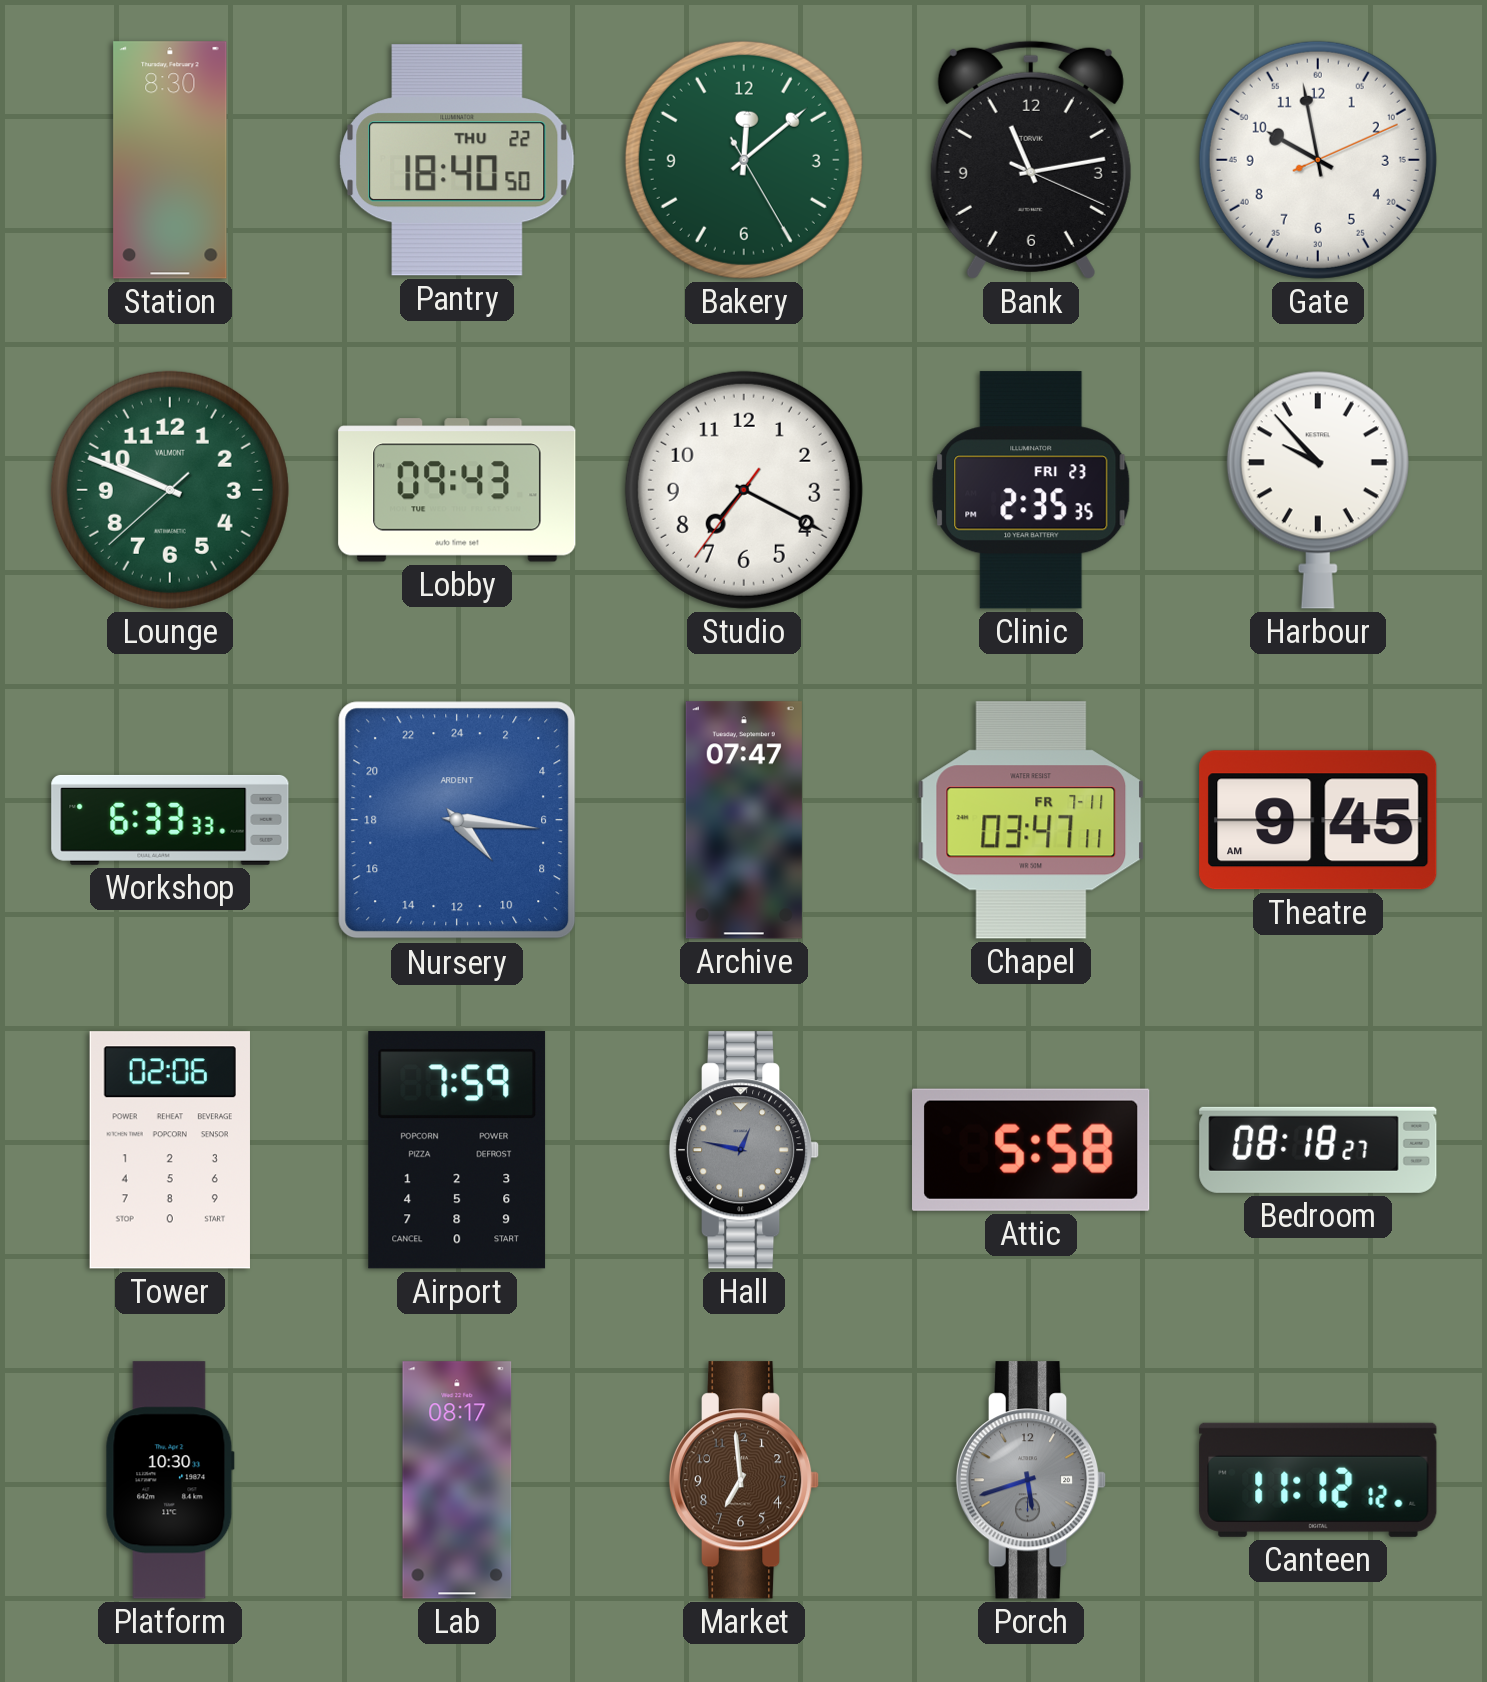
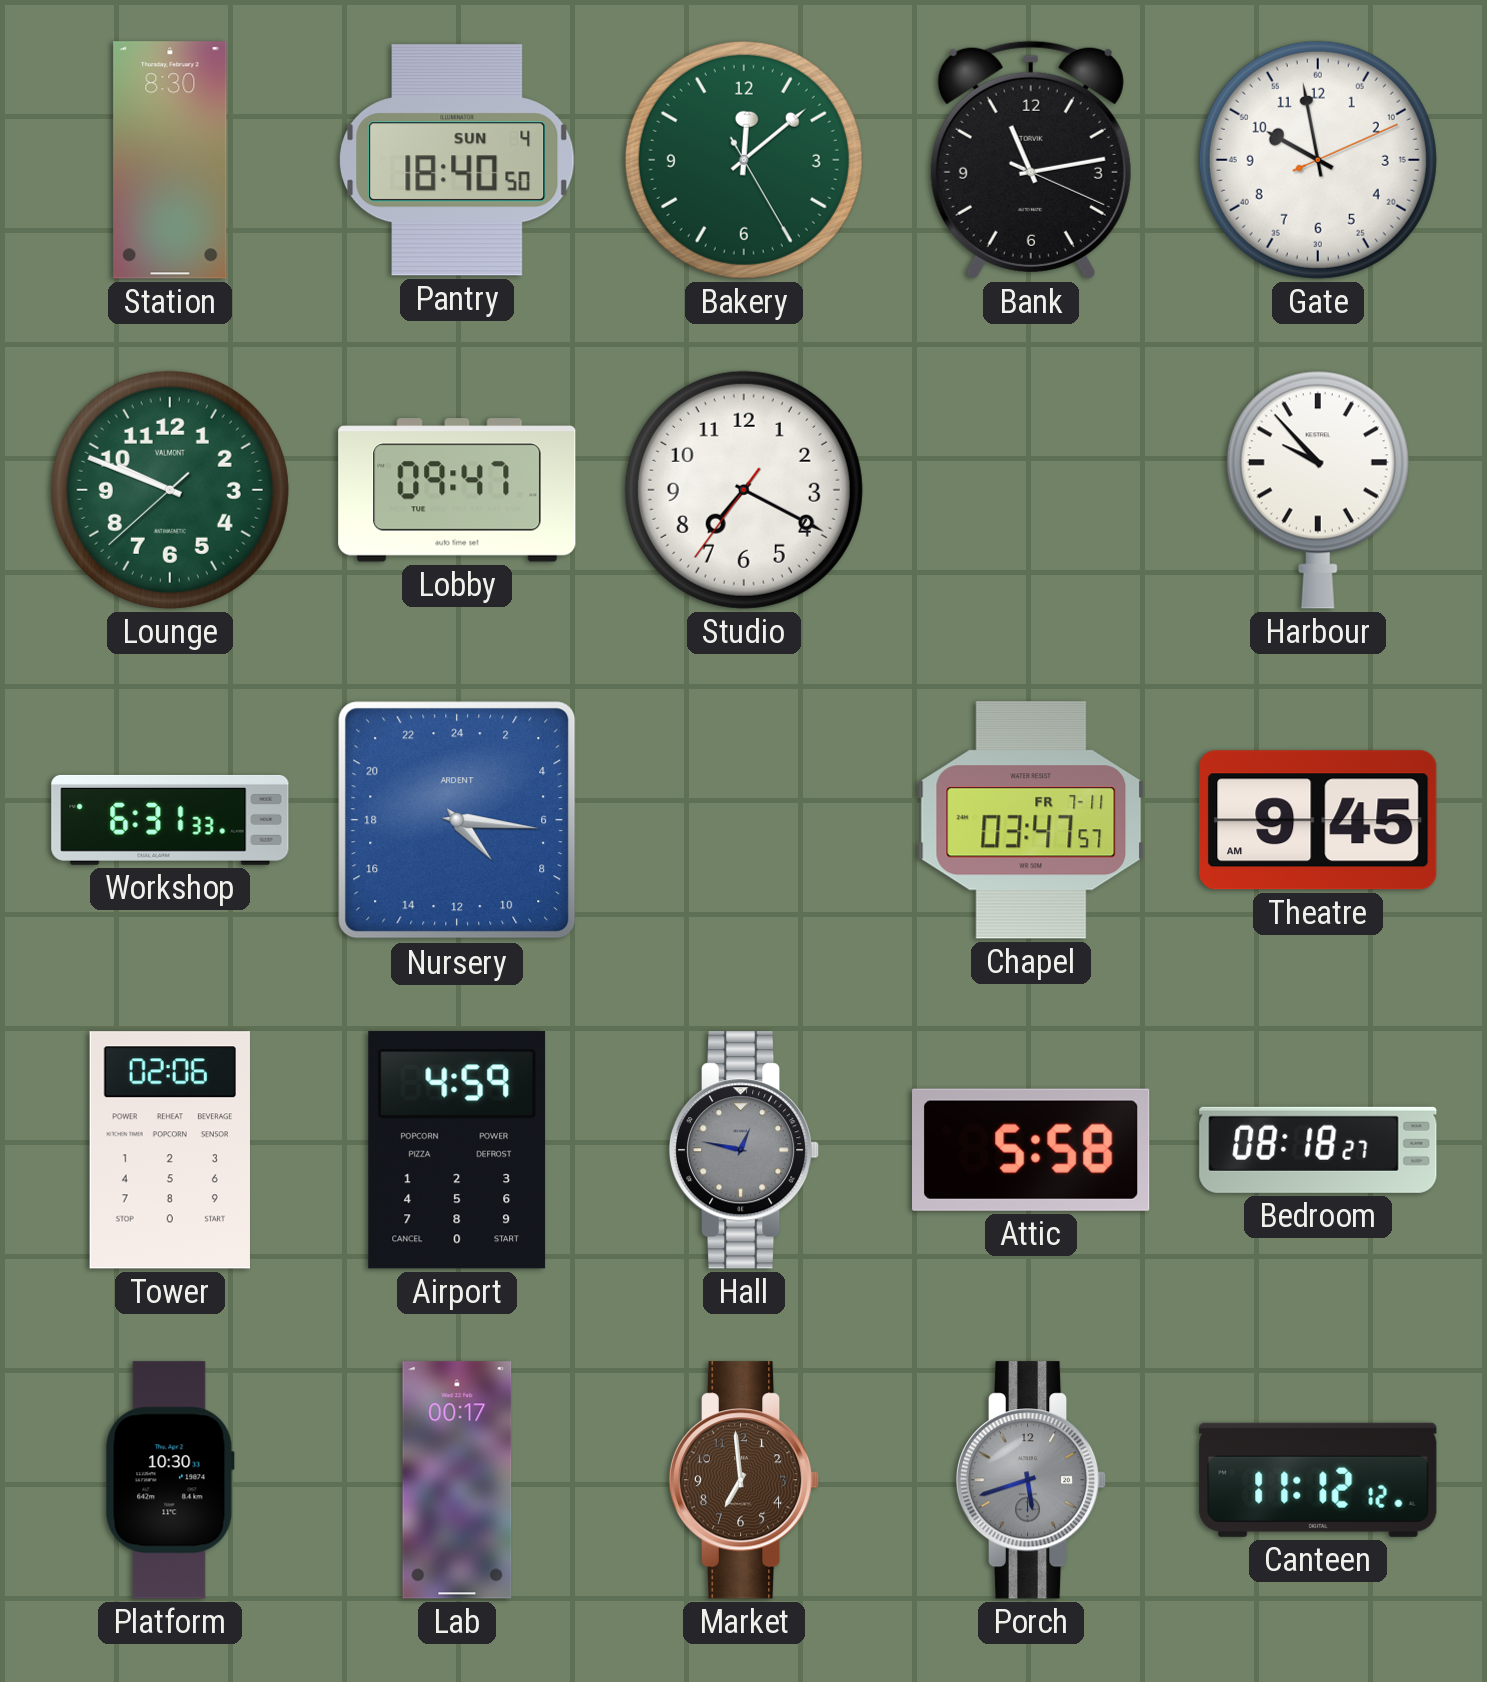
Pantry date: THU 22 -> SUN 4
Lobby: 09:43 -> 09:47
Clinic: 2:35 -> none
Workshop: 6:33 -> 6:31
Archive: 07:47 -> none
Chapel: 03:47:11 -> 03:47:57
Airport: 7:59 -> 4:59
Lab: 08:17 -> 00:17
